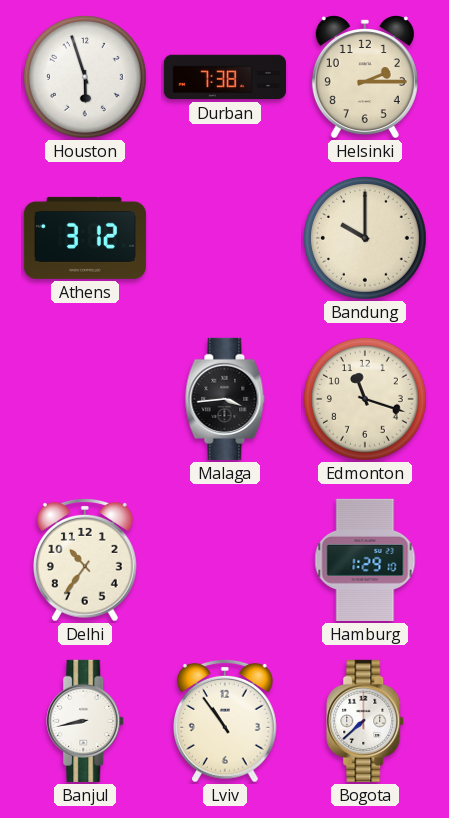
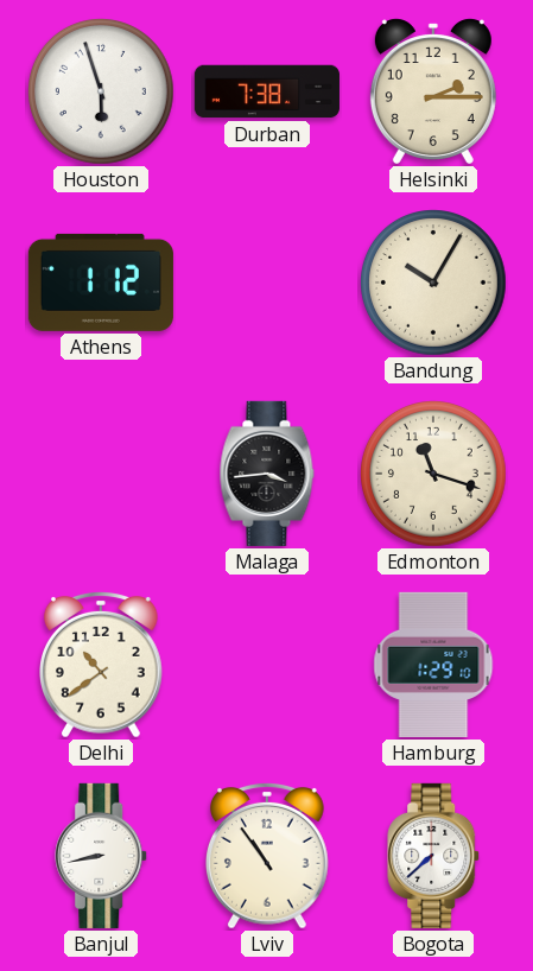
Athens: 3:12 -> 1:12
Bandung: 10:00 -> 10:05
Delhi: 10:36 -> 10:39
